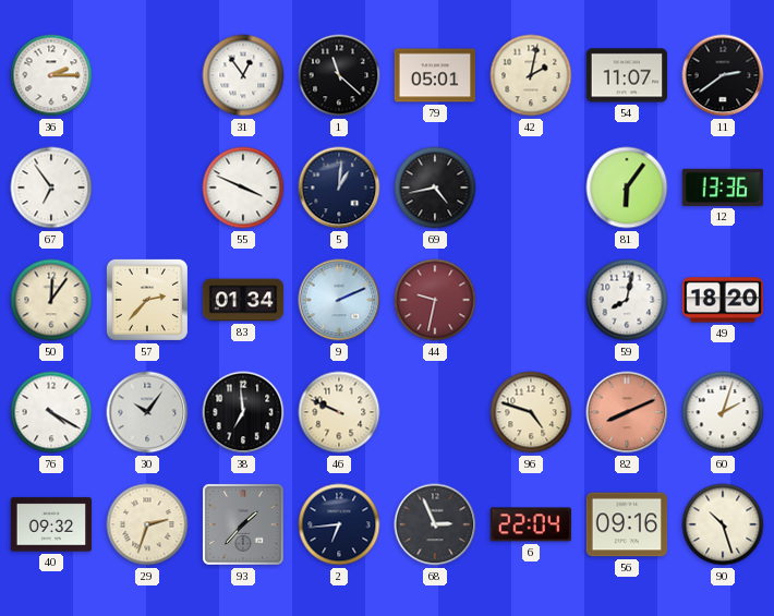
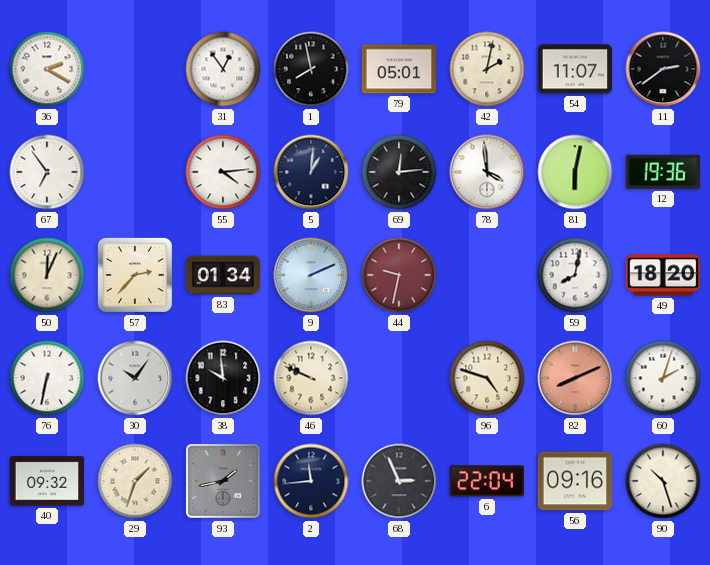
36: 2:15 -> 2:20
1: 11:22 -> 7:58
55: 3:49 -> 4:14
69: 4:43 -> 12:14
78: none -> 3:59
81: 6:06 -> 6:02
12: 13:36 -> 19:36
50: 12:06 -> 12:04
76: 4:20 -> 6:32
38: 6:59 -> 9:59
29: 2:33 -> 1:33
93: 1:37 -> 1:43
2: 6:44 -> 11:44
